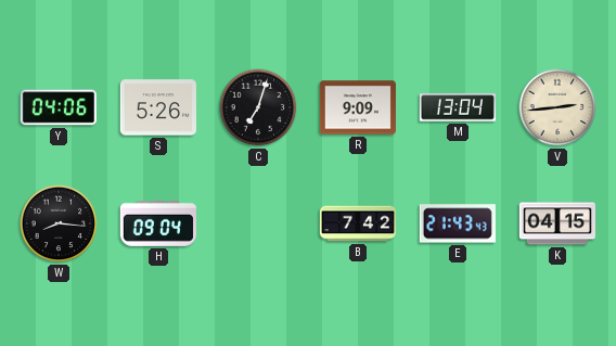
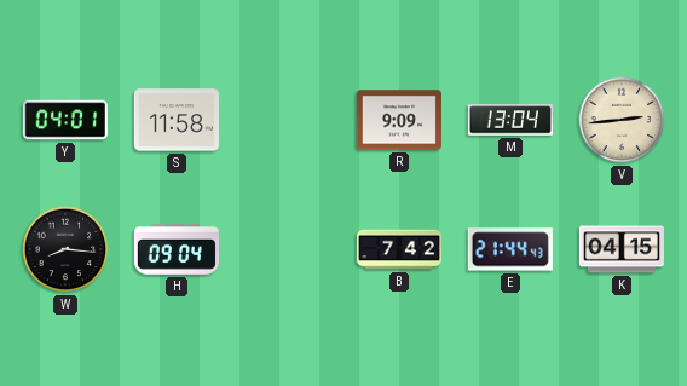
Y: 04:06 -> 04:01
S: 5:26 -> 11:58
C: 7:03 -> none
E: 21:43 -> 21:44
